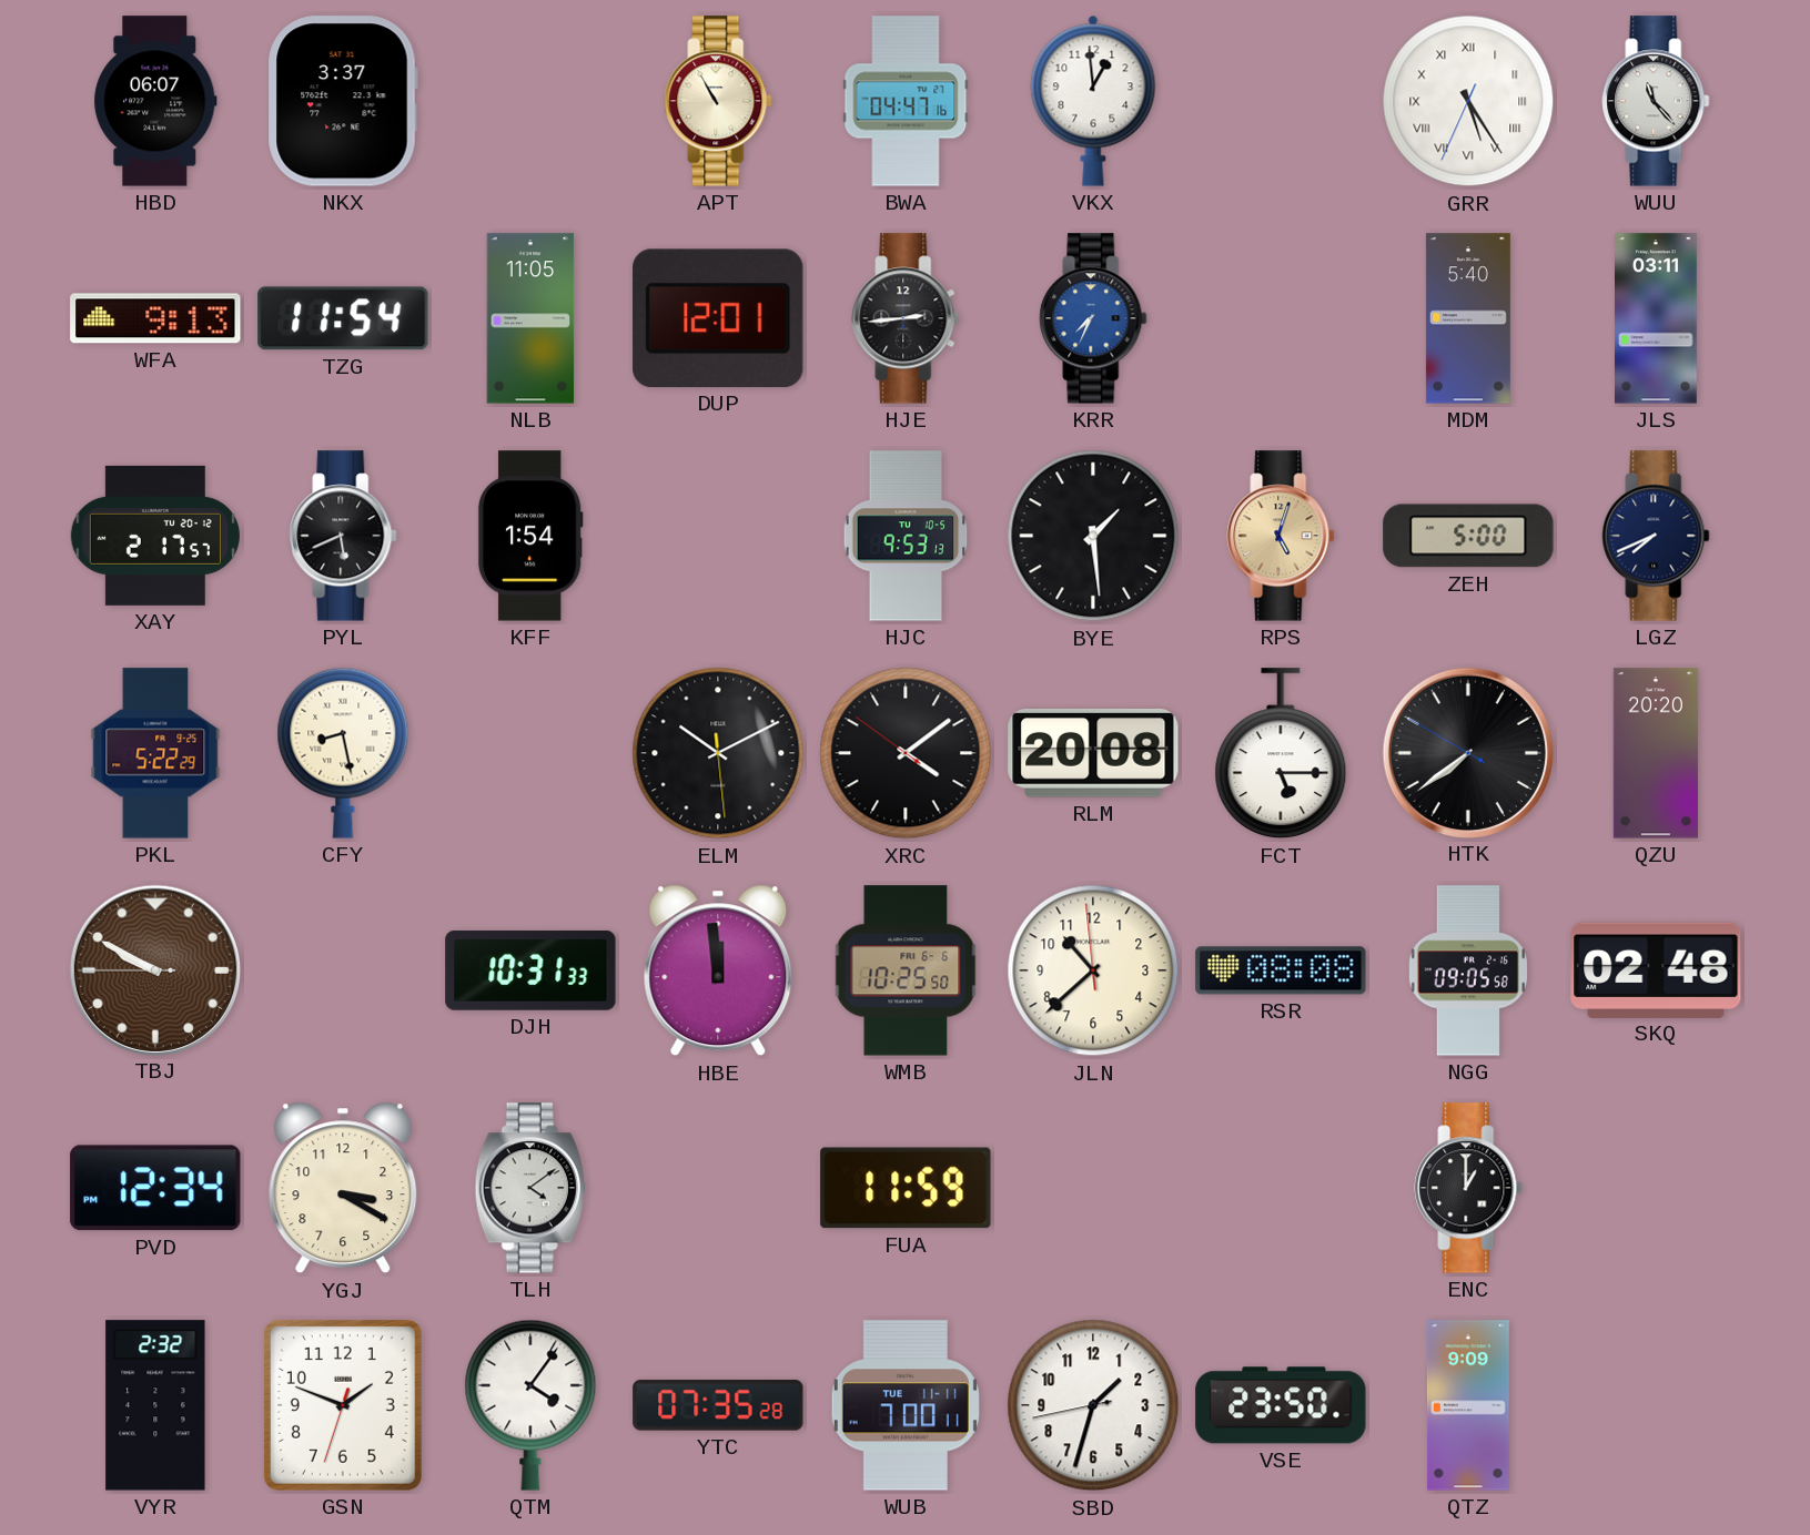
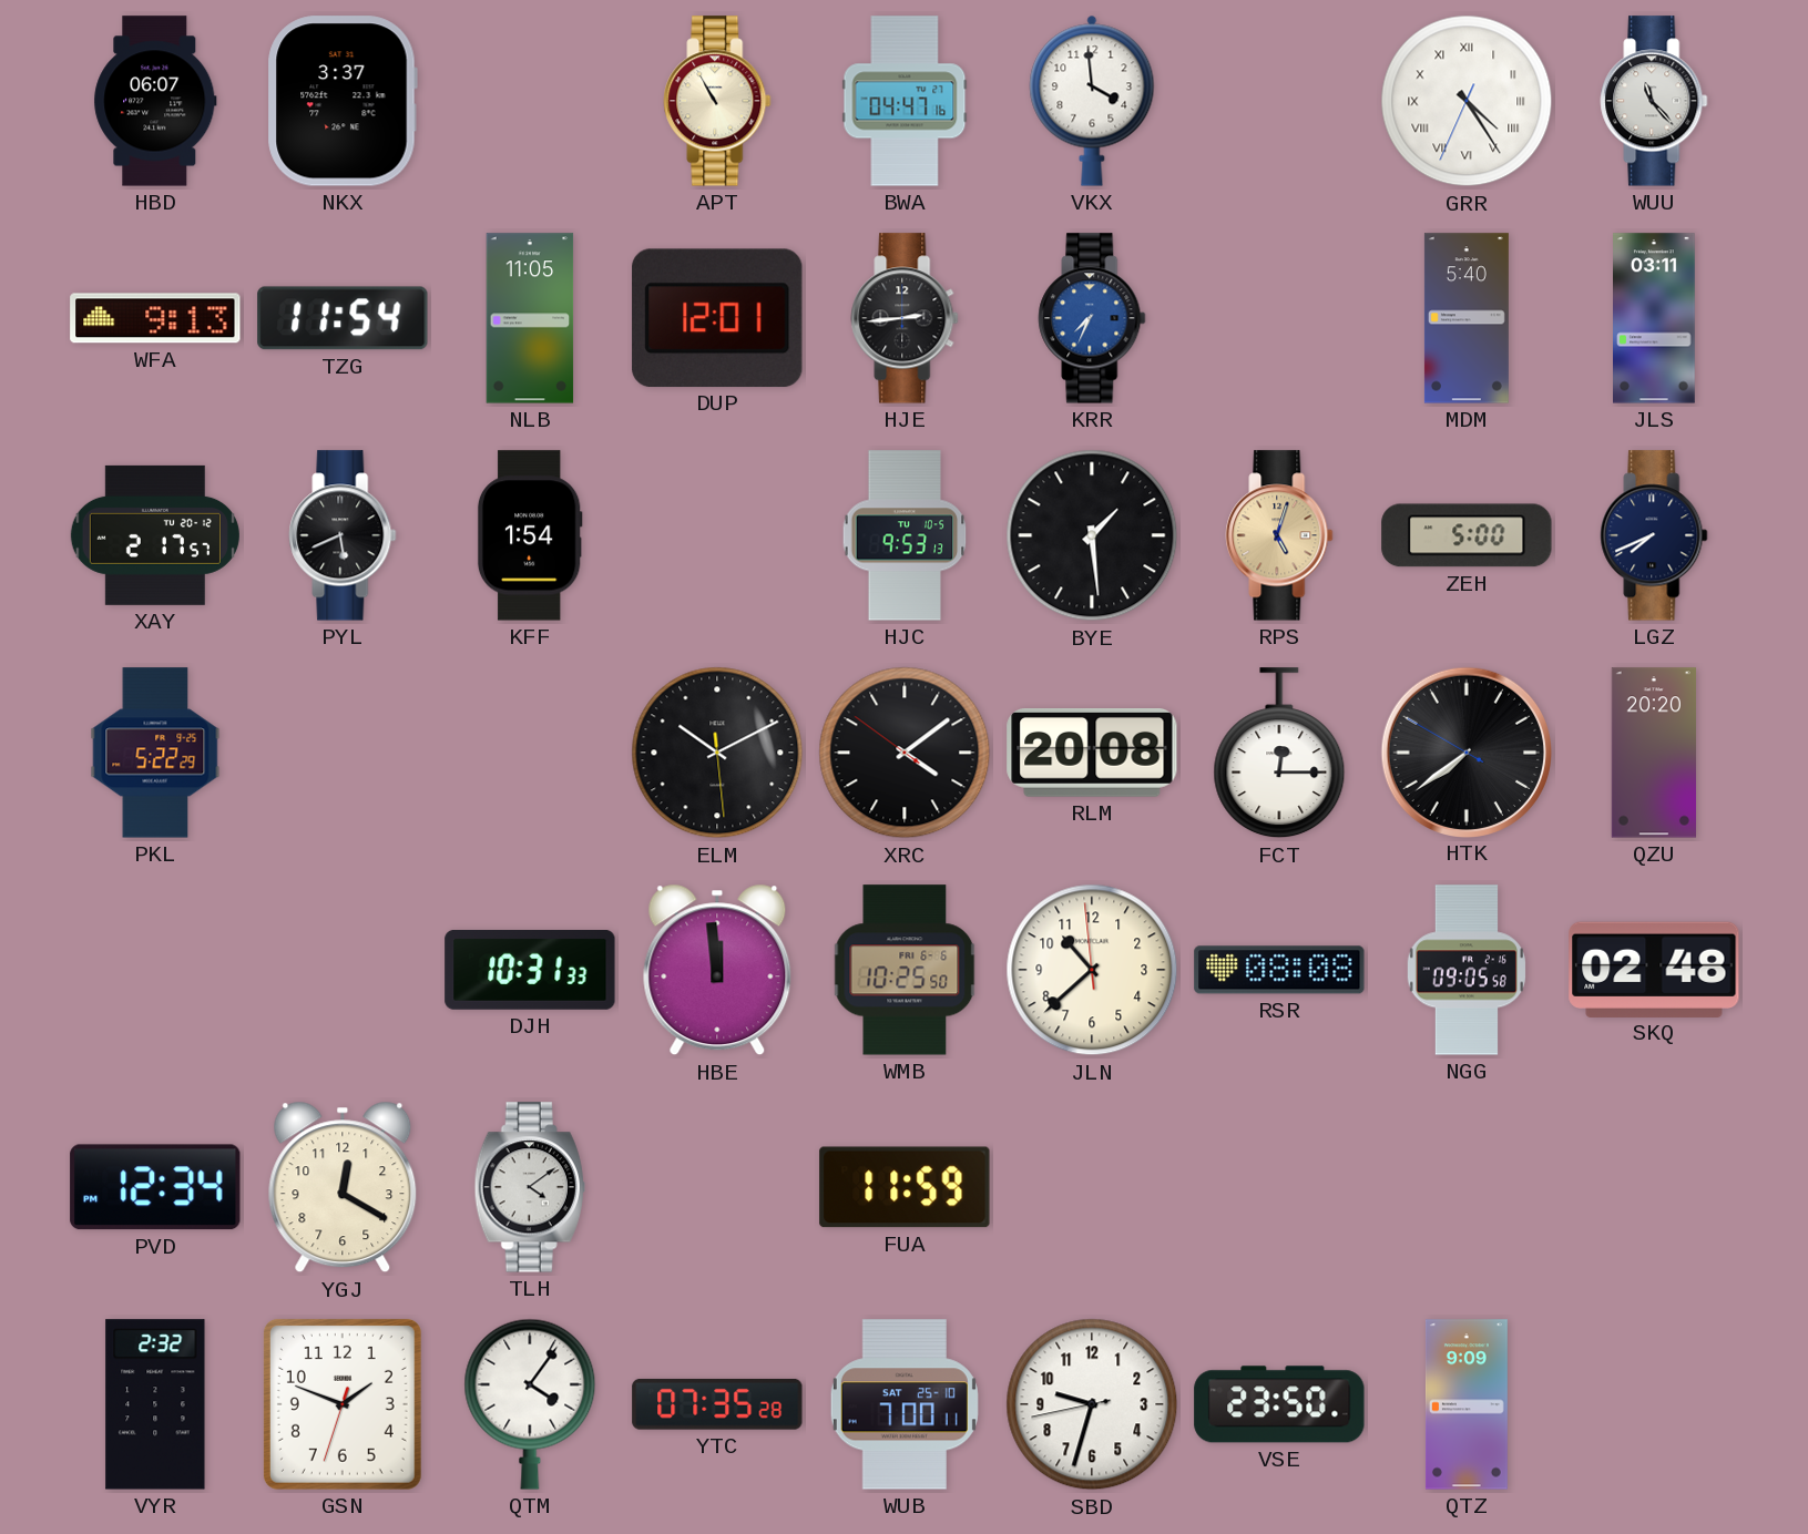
VKX: 12:59 -> 3:59
GRR: 5:24 -> 4:24
CFY: 8:28 -> none
FCT: 5:15 -> 12:15
TBJ: 9:49 -> none
YGJ: 3:20 -> 12:20
ENC: 1:00 -> none
WUB date: TUE 11-11 -> SAT 25-10
SBD: 1:32 -> 9:32
